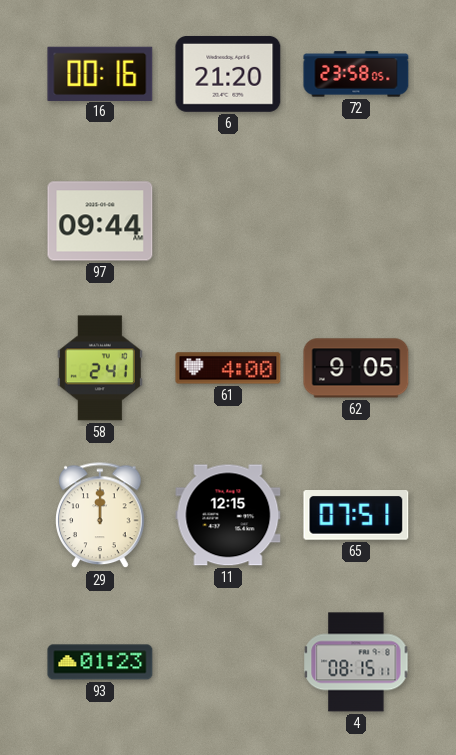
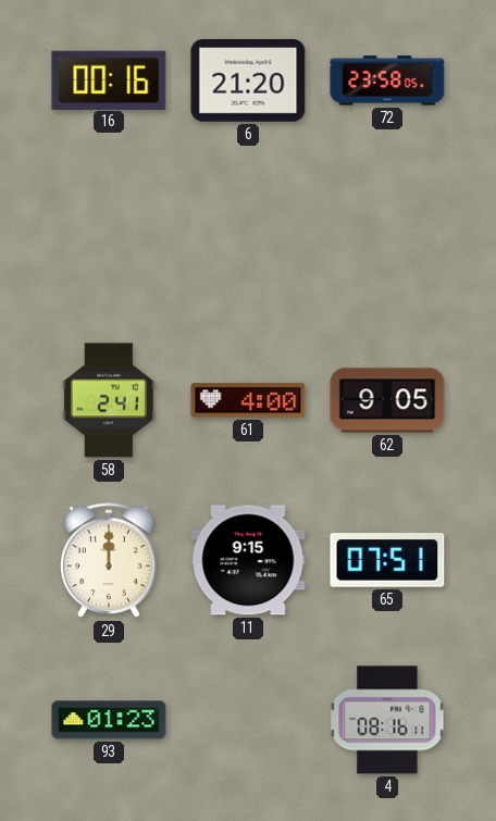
97: 09:44 -> none
11: 12:15 -> 9:15
4: 08:15 -> 08:16
